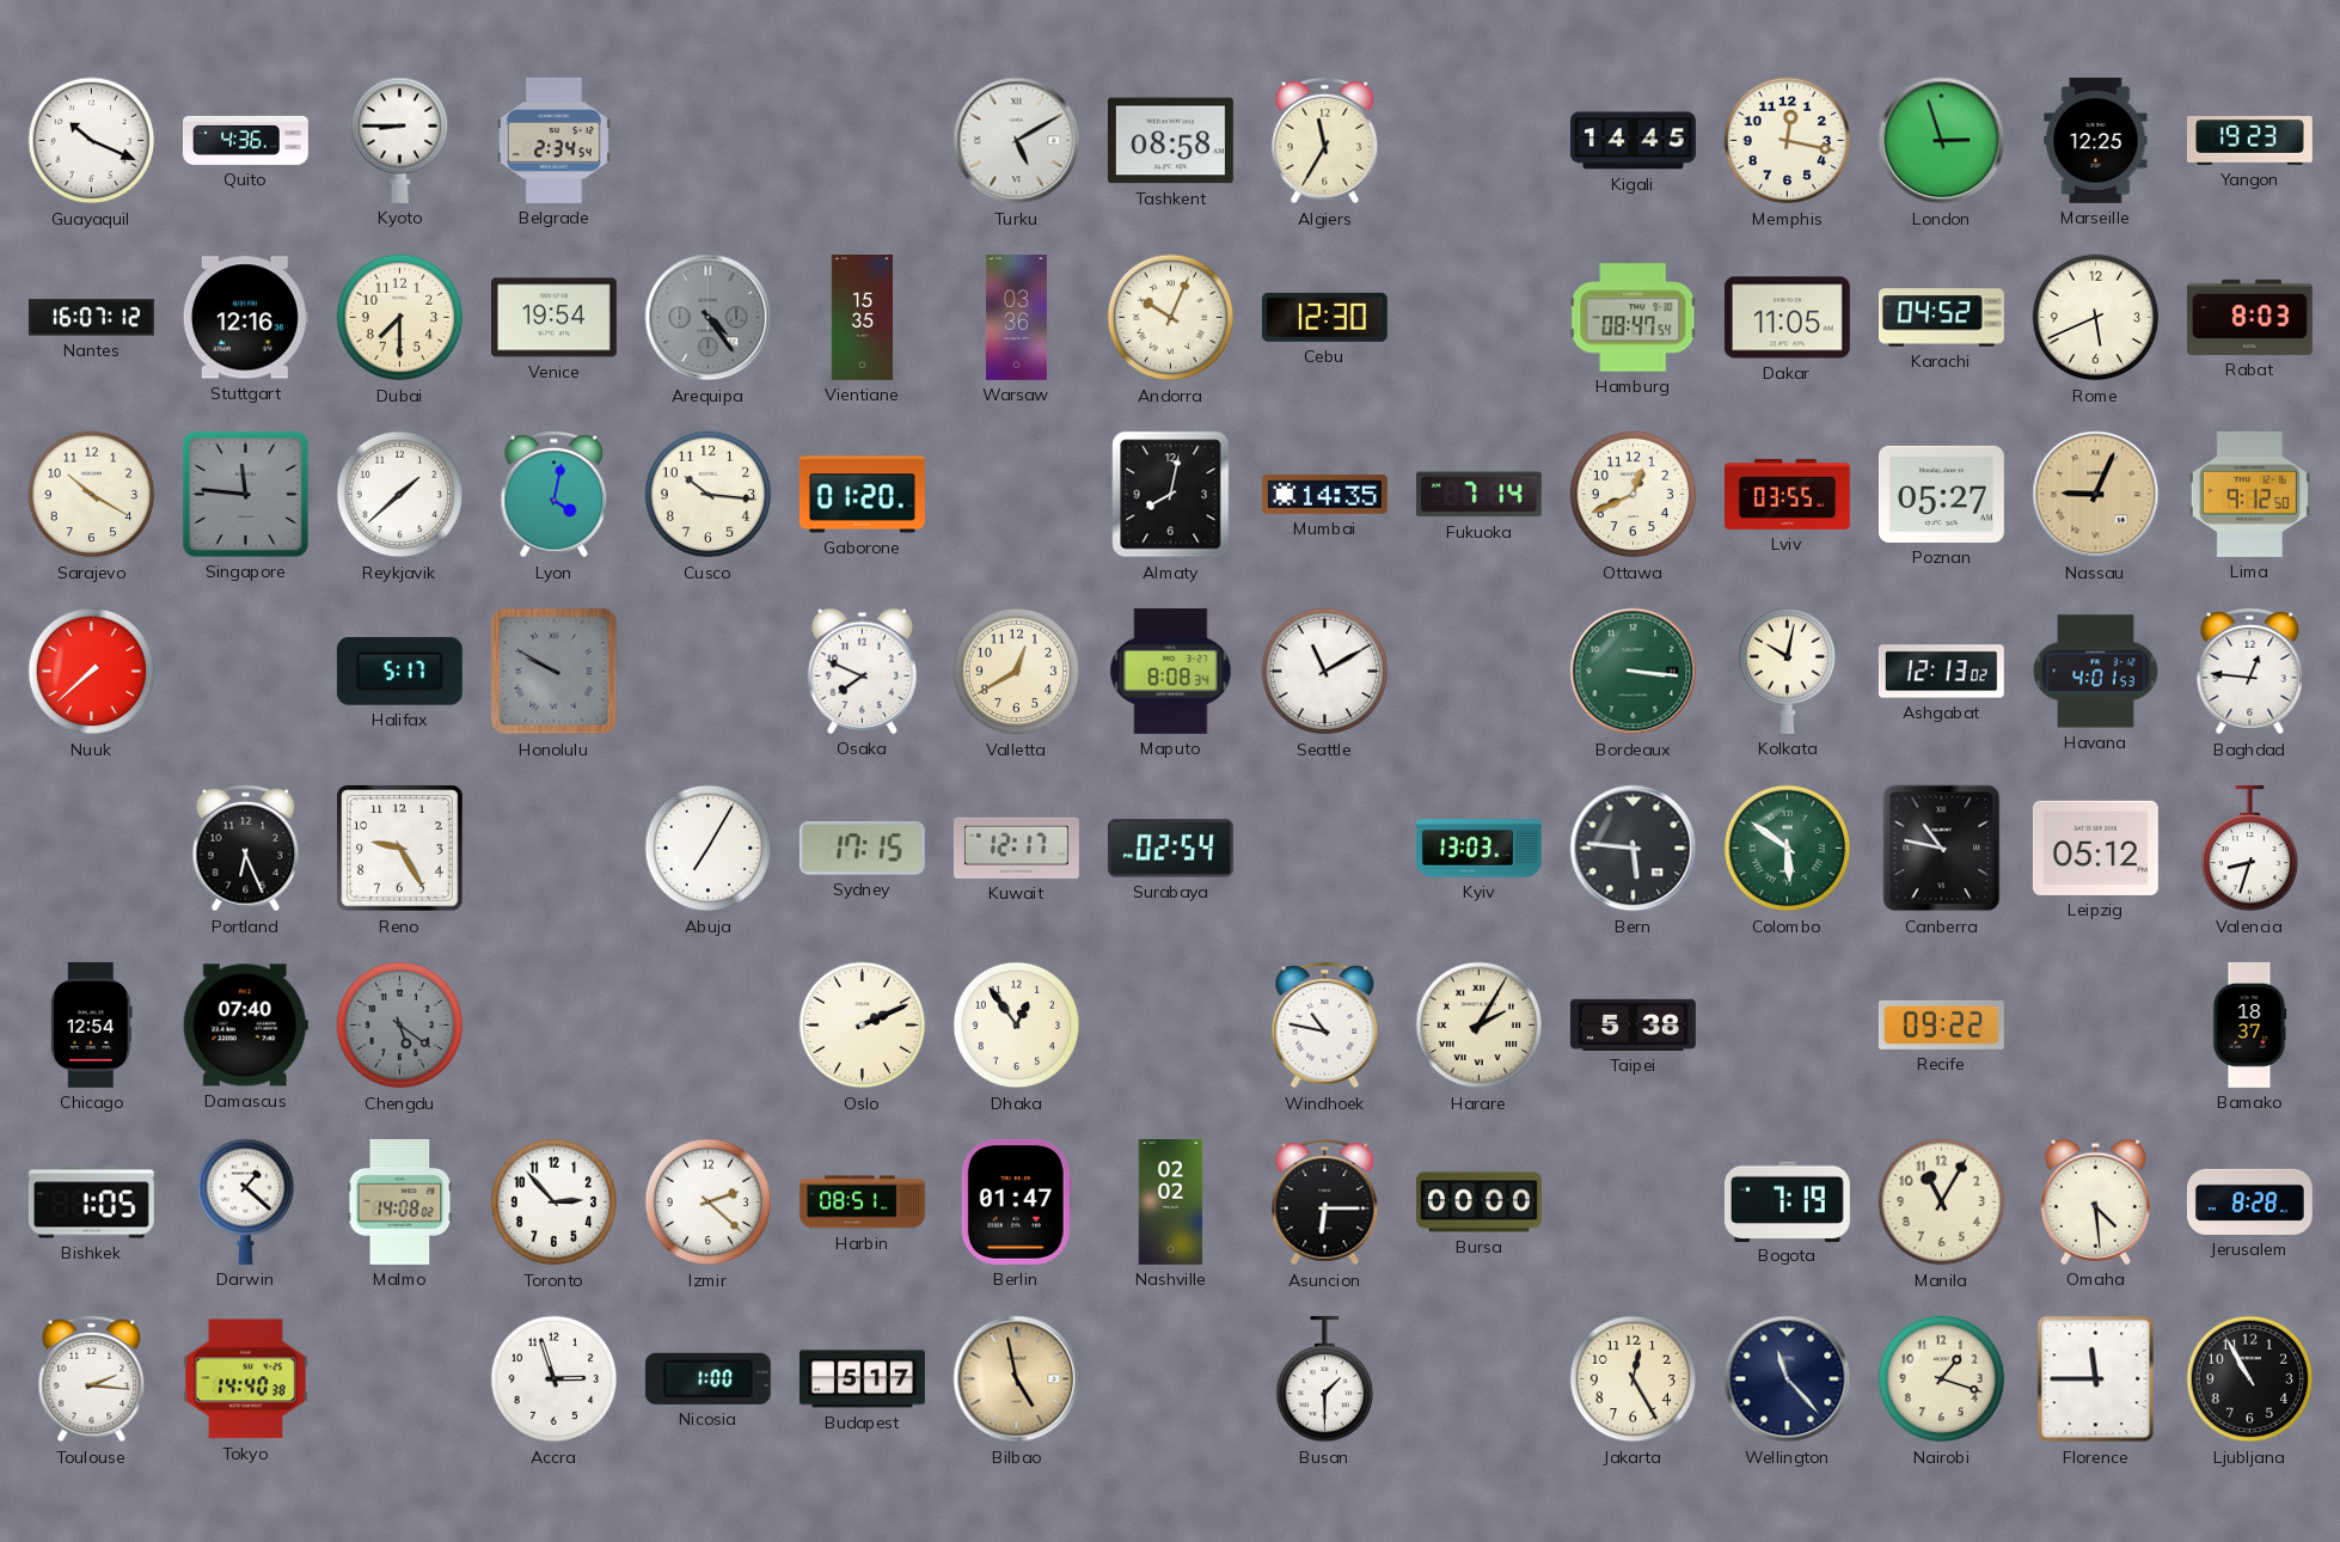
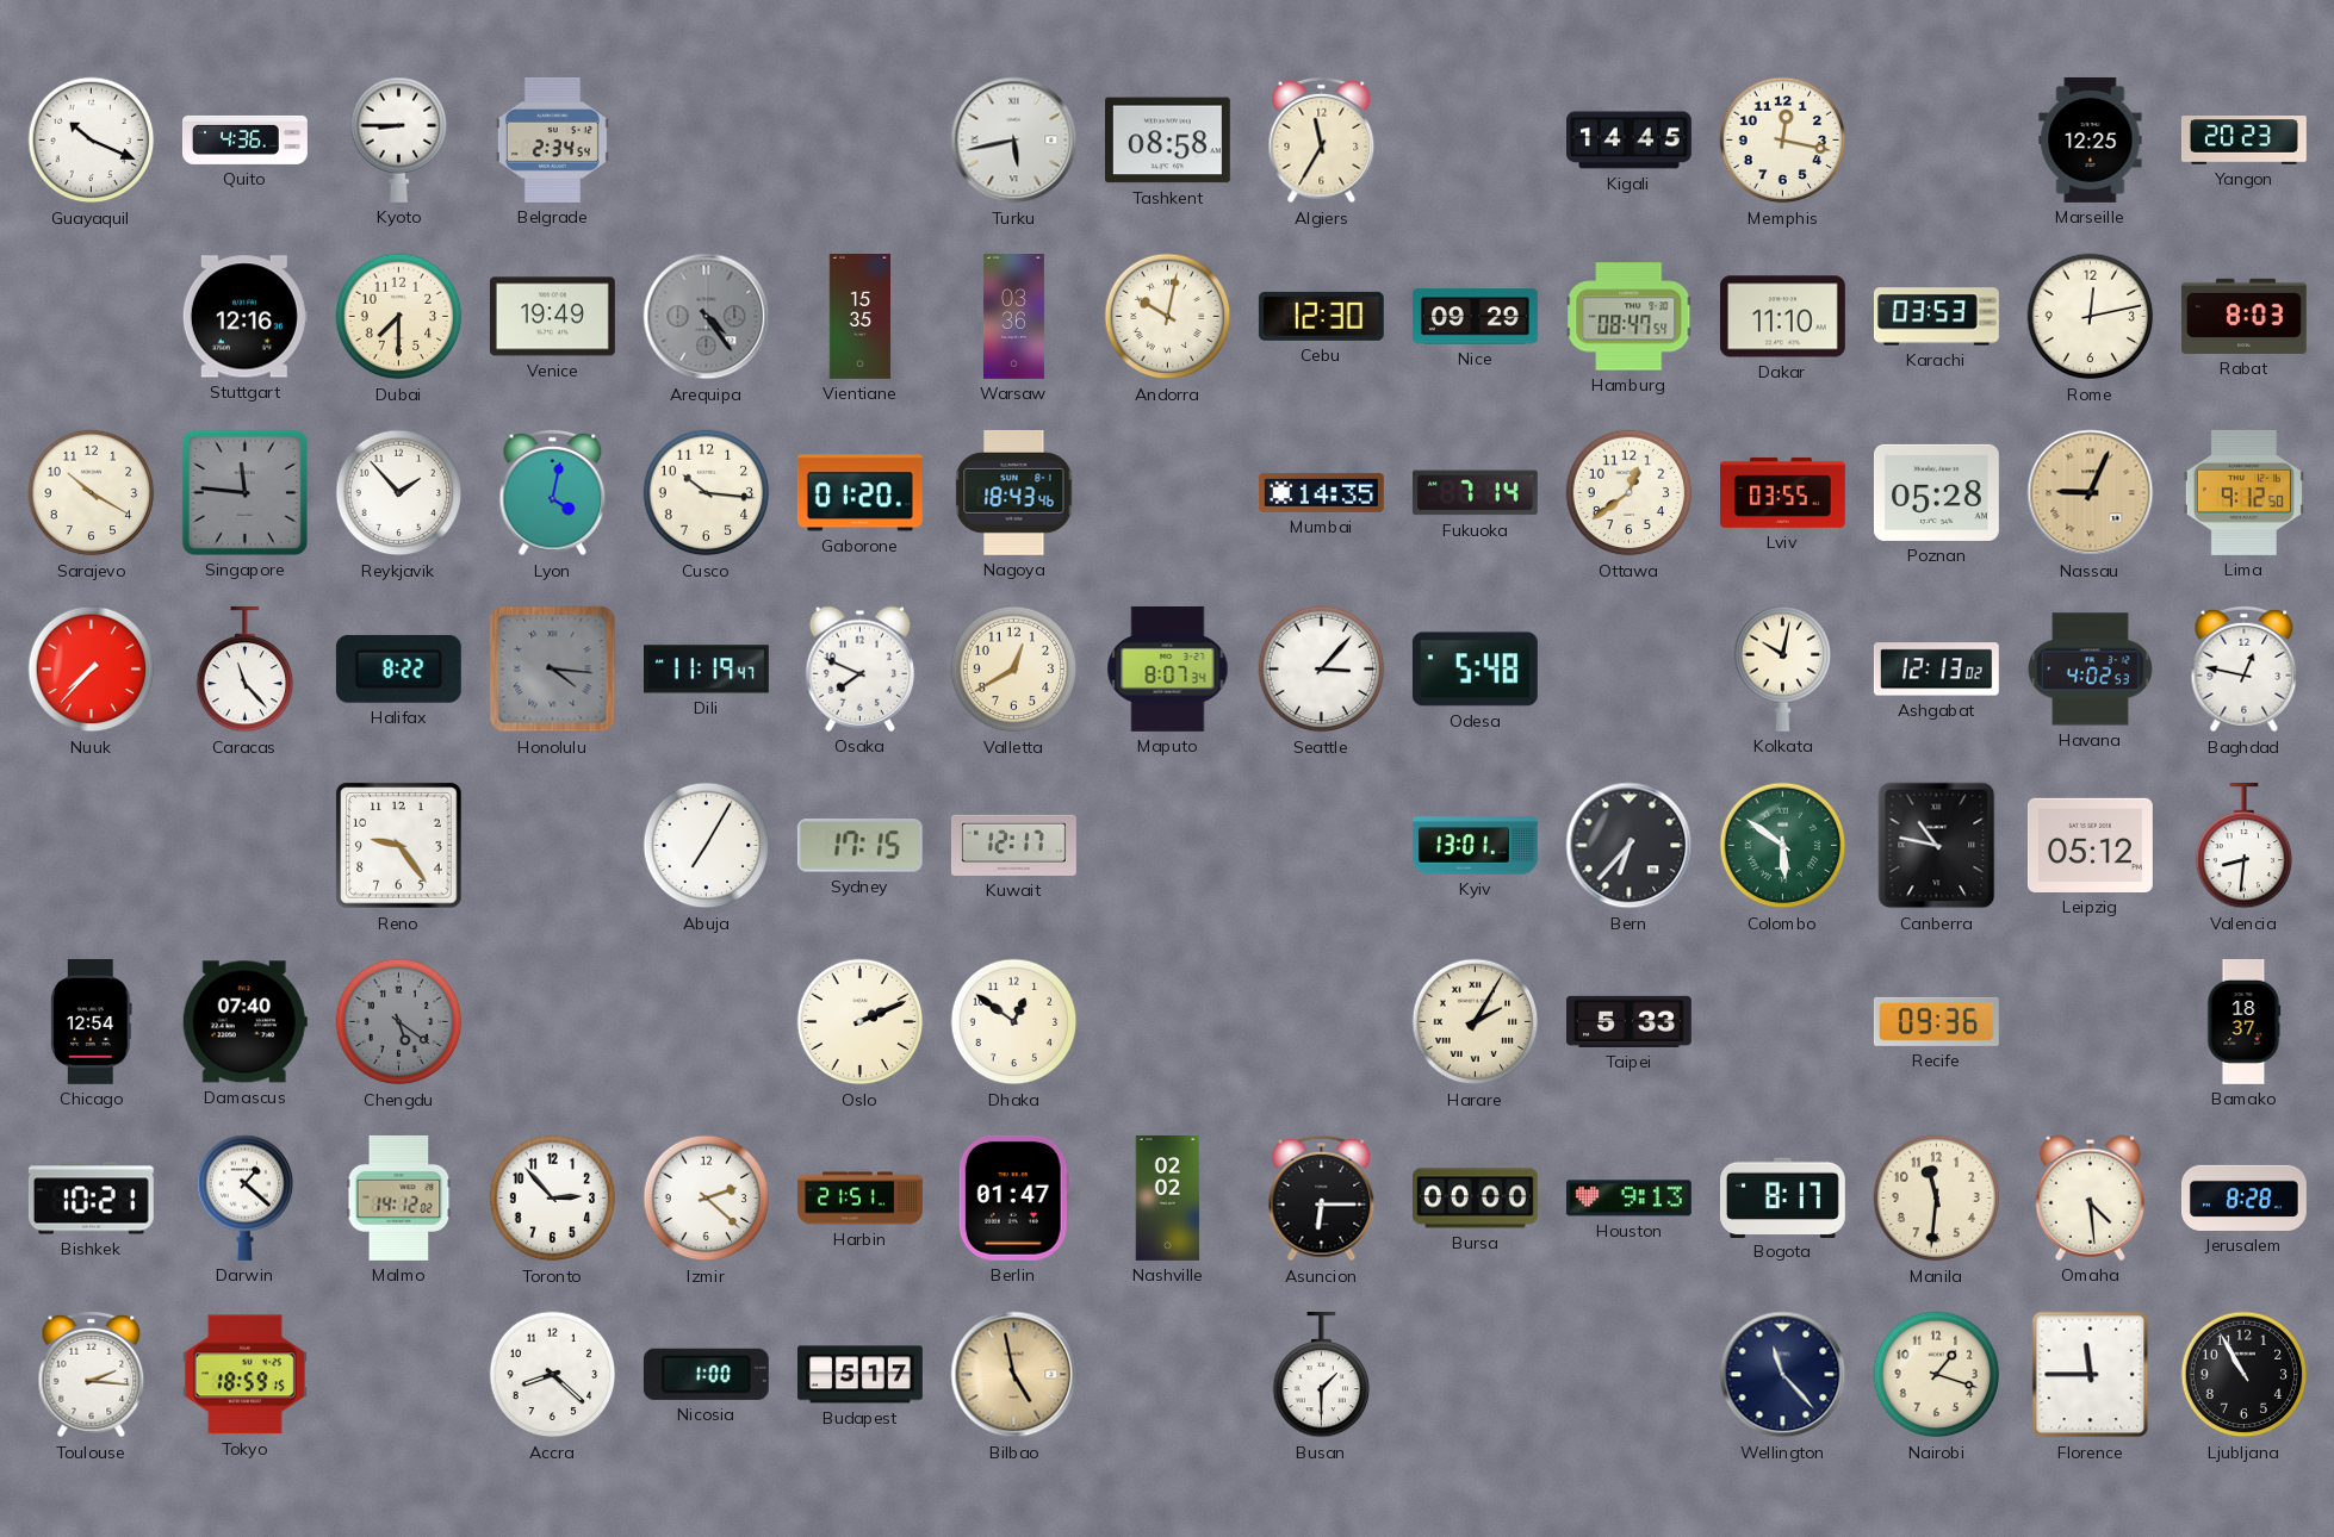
Turku: 5:10 -> 5:43
London: 2:57 -> none
Yangon: 19:23 -> 20:23
Nantes: 16:07 -> none
Venice: 19:54 -> 19:49
Andorra: 10:04 -> 10:02
Nice: none -> 09:29
Dakar: 11:05 -> 11:10
Karachi: 04:52 -> 03:53
Rome: 5:41 -> 12:13
Reykjavik: 1:38 -> 1:53
Nagoya: none -> 18:43
Almaty: 8:02 -> none
Ottawa: 12:41 -> 12:39
Poznan: 05:27 -> 05:28
Nuuk: 7:38 -> 7:37
Caracas: none -> 11:23
Halifax: 5:17 -> 8:22
Honolulu: 9:50 -> 4:16
Dili: none -> 11:19
Maputo: 8:08 -> 8:07
Seattle: 11:10 -> 3:07
Odesa: none -> 5:48
Bordeaux: 3:16 -> none
Havana: 4:01 -> 4:02
Baghdad: 12:46 -> 12:47
Portland: 6:26 -> none
Reno: 9:25 -> 9:24
Surabaya: 02:54 -> none
Kyiv: 13:03 -> 13:01
Bern: 5:46 -> 6:37
Valencia: 8:33 -> 8:31
Dhaka: 12:54 -> 12:51
Windhoek: 10:47 -> none
Taipei: 5:38 -> 5:33
Recife: 09:22 -> 09:36
Bishkek: 1:05 -> 10:21
Malmo: 14:08 -> 14:12
Harbin: 08:51 -> 21:51
Houston: none -> 9:13
Bogota: 7:19 -> 8:17
Manila: 11:05 -> 11:31
Tokyo: 14:40 -> 18:59
Accra: 2:57 -> 8:22
Jakarta: 12:25 -> none
